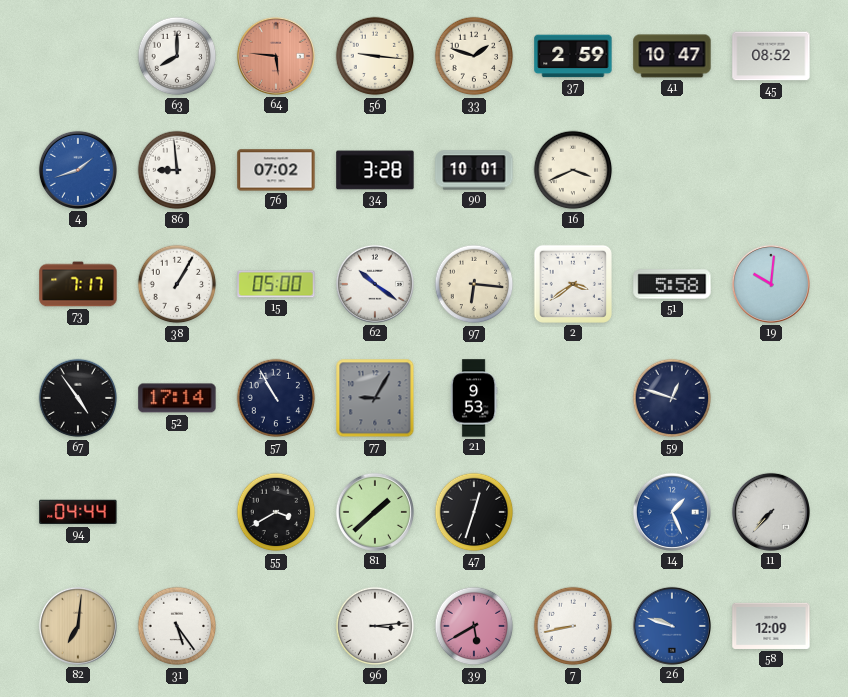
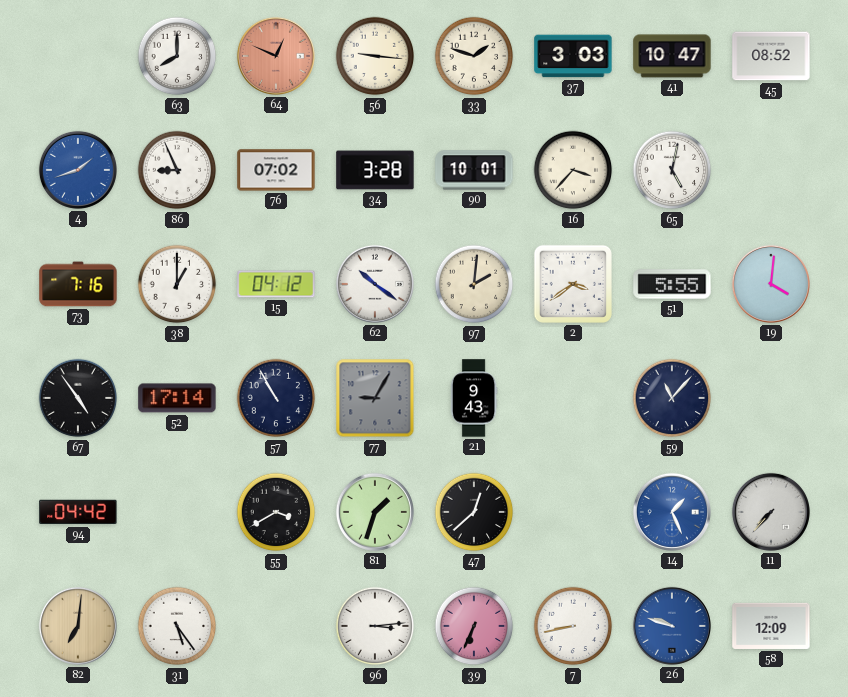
64: 5:46 -> 12:49
37: 2:59 -> 3:03
86: 8:59 -> 8:56
16: 3:41 -> 3:37
65: none -> 5:02
73: 7:17 -> 7:16
38: 1:05 -> 1:00
15: 05:00 -> 04:12
97: 6:16 -> 2:01
51: 5:58 -> 5:55
19: 10:01 -> 4:01
21: 9:53 -> 9:43
59: 12:48 -> 11:07
94: 04:44 -> 04:42
81: 1:38 -> 1:33
47: 12:33 -> 12:38
39: 5:40 -> 6:34
